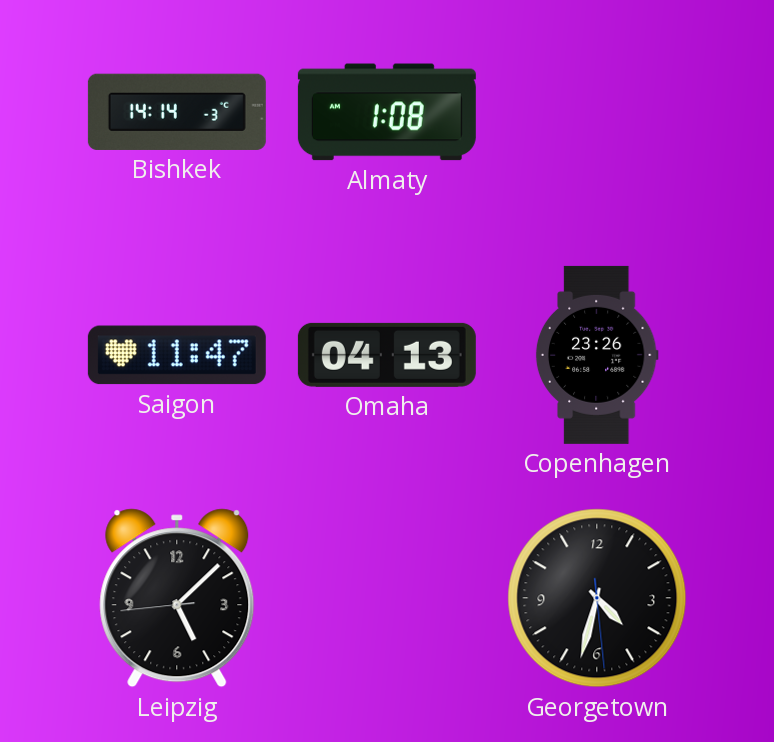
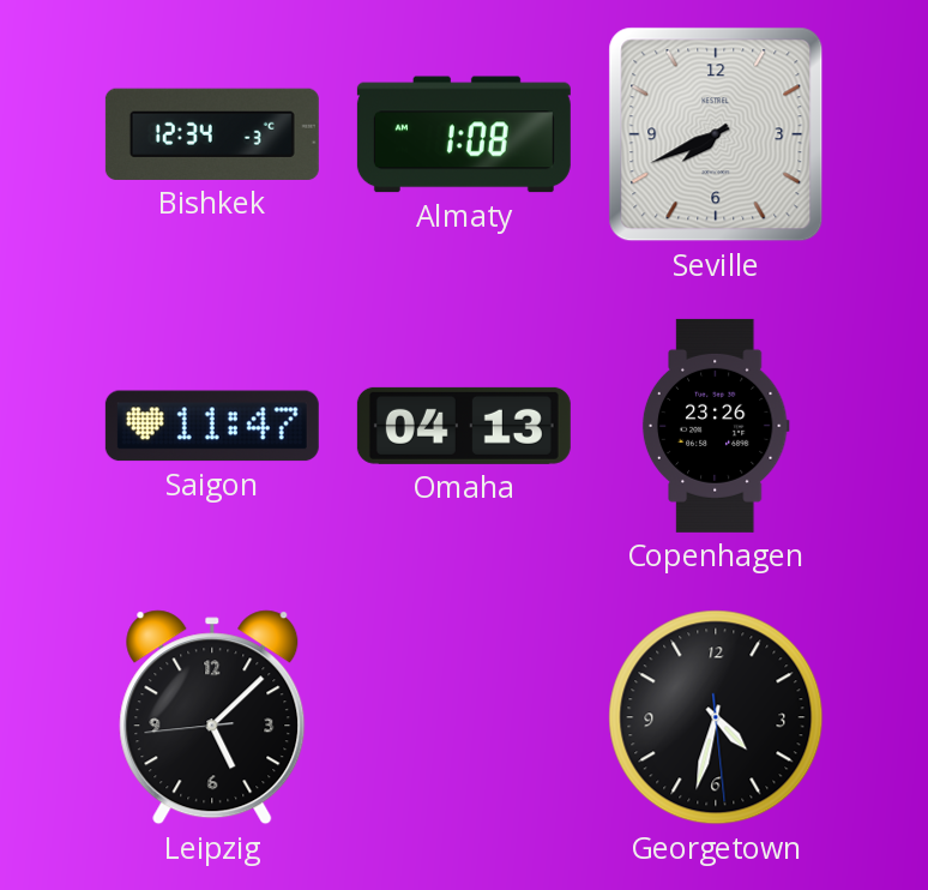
Bishkek: 14:14 -> 12:34
Seville: none -> 7:41
